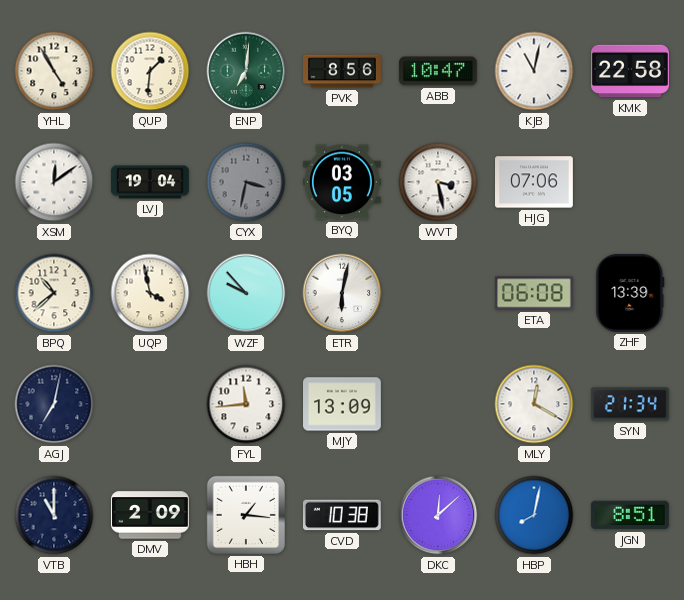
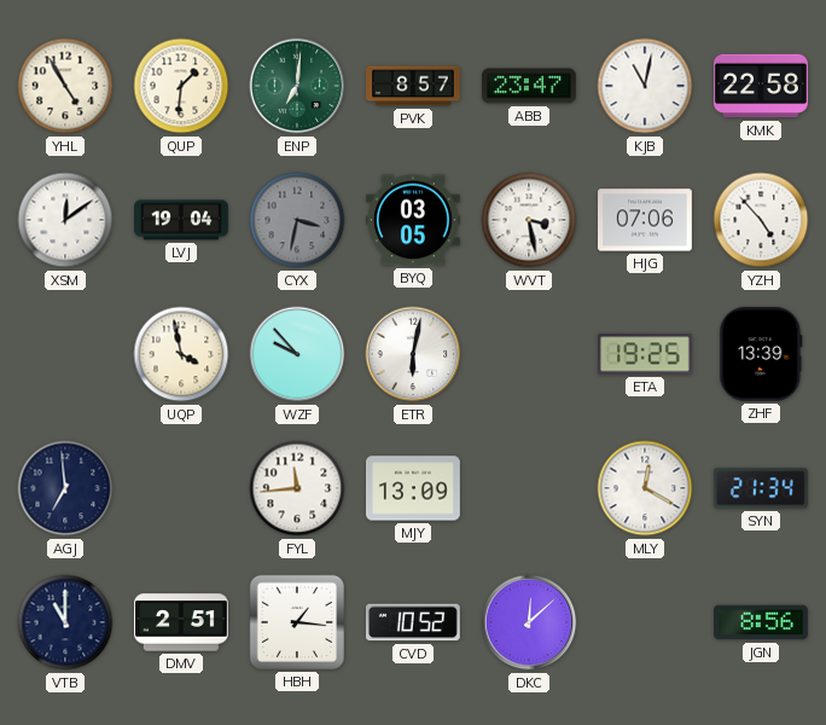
PVK: 8:56 -> 8:57
ABB: 10:47 -> 23:47
YZH: none -> 4:53
BPQ: 10:38 -> none
ETA: 06:08 -> 19:25
AGJ: 7:02 -> 6:59
DMV: 2:09 -> 2:51
CVD: 10:38 -> 10:52
HBP: 8:02 -> none
JGN: 8:51 -> 8:56
